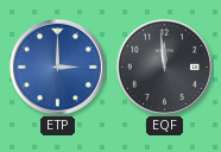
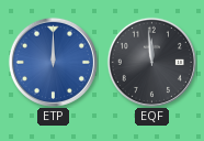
ETP: 3:00 -> 12:00
